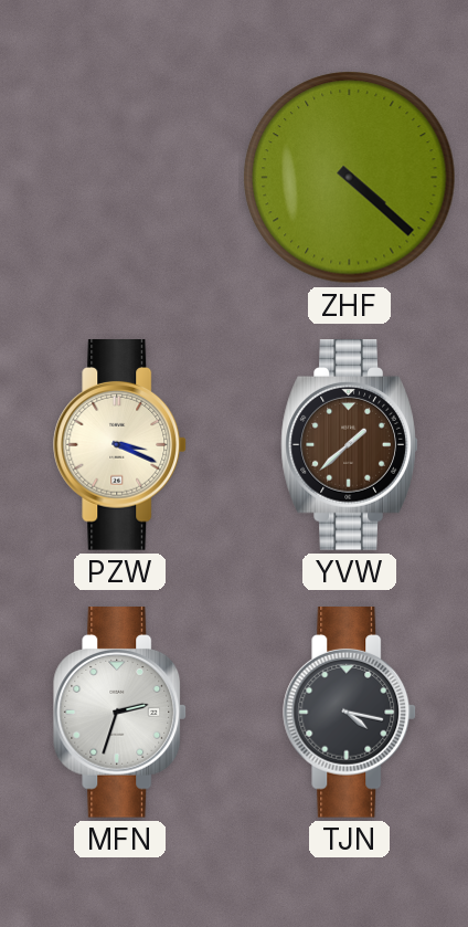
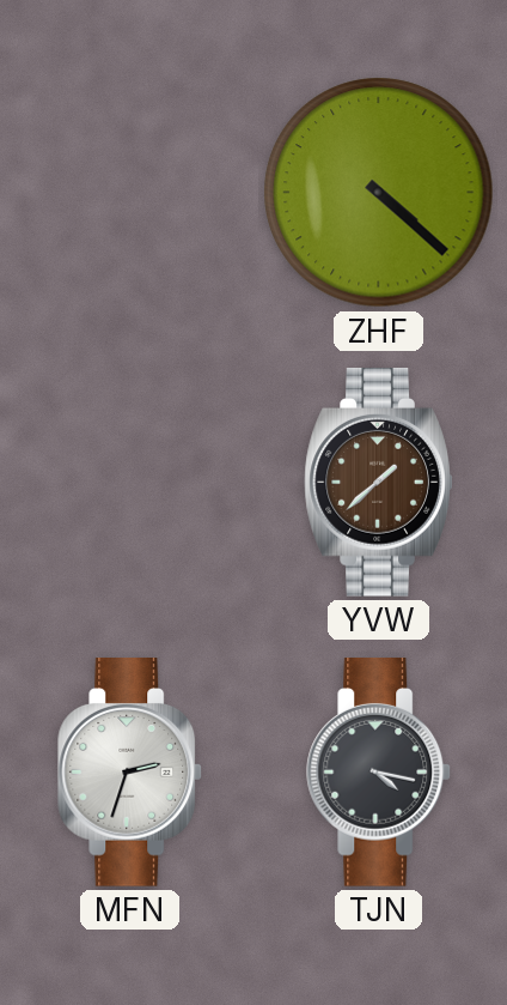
PZW: 3:19 -> none
